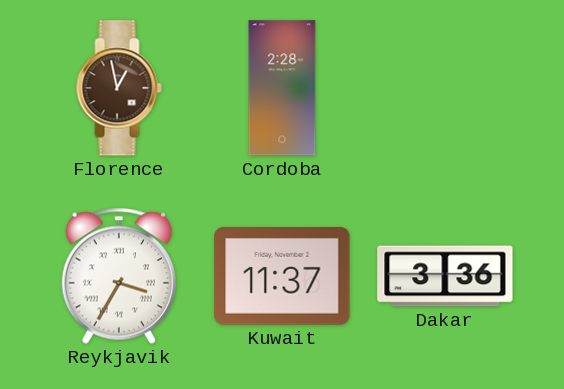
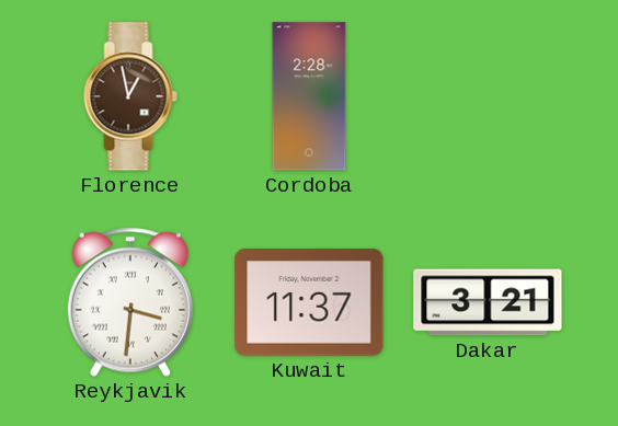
Reykjavik: 3:35 -> 3:31
Dakar: 3:36 -> 3:21
